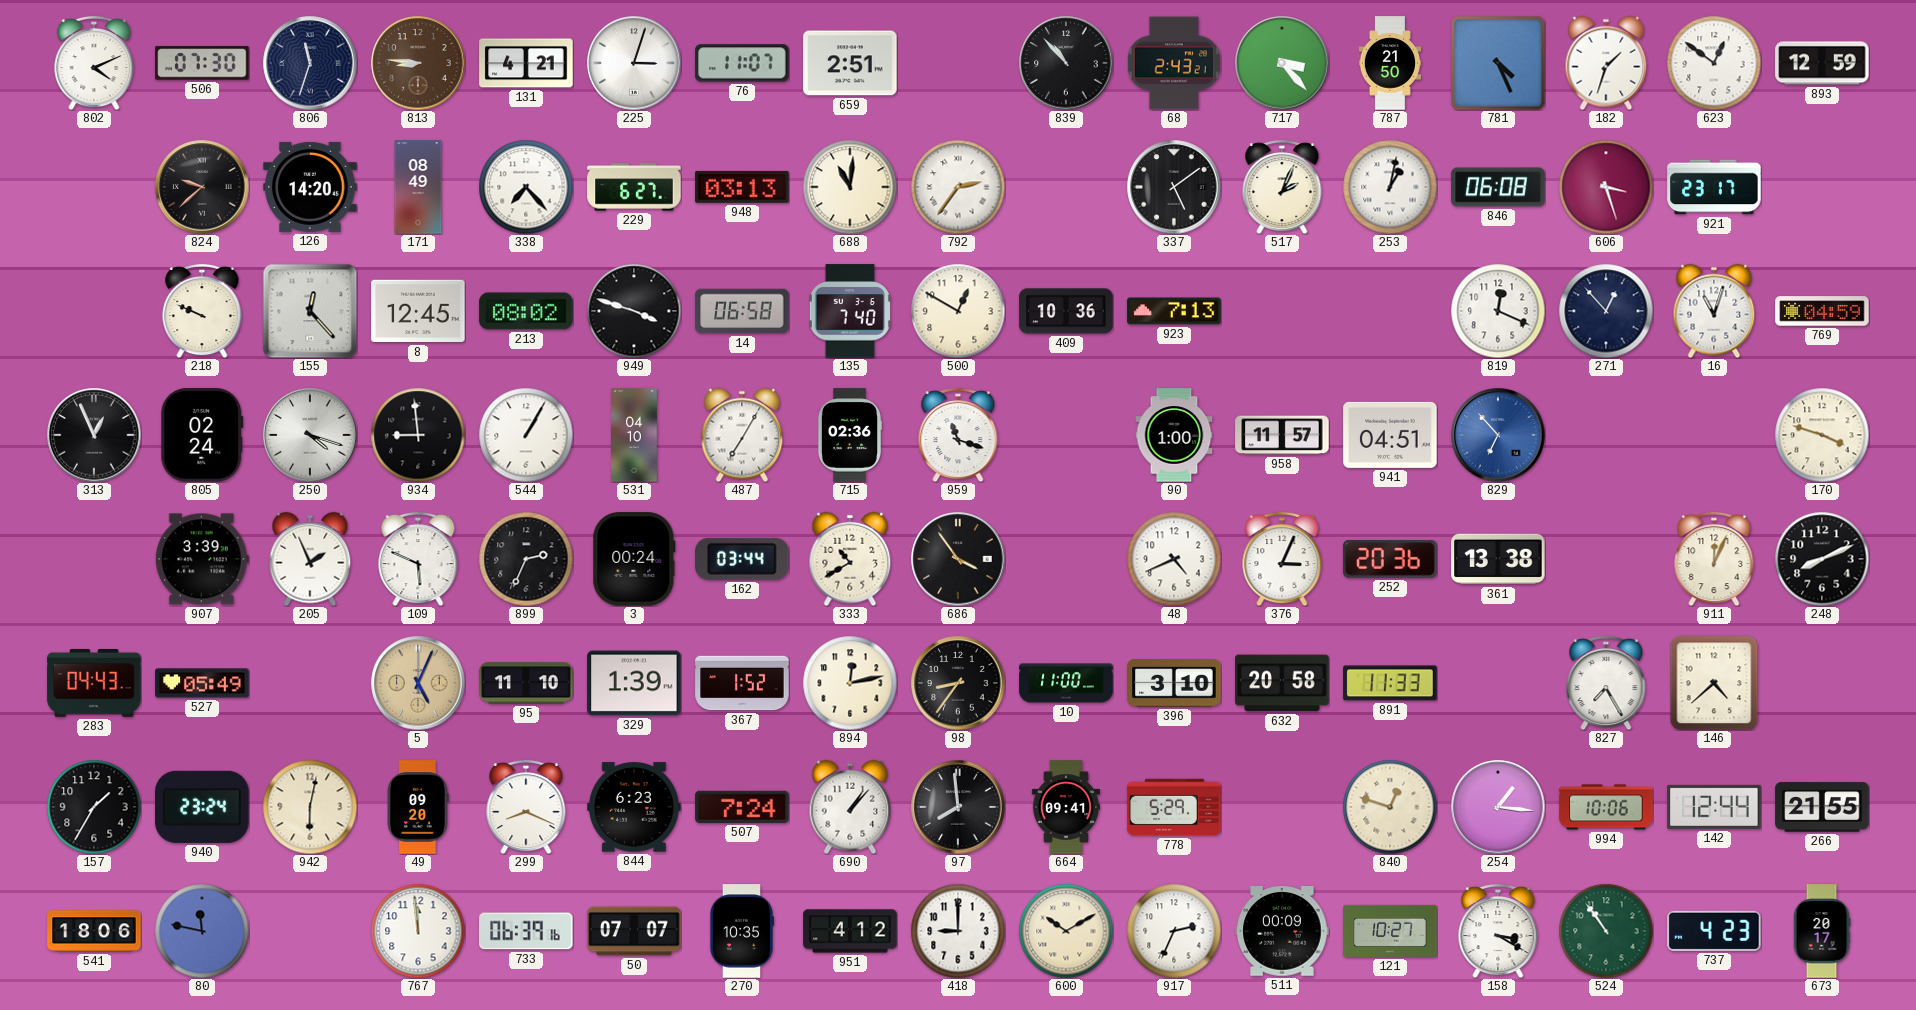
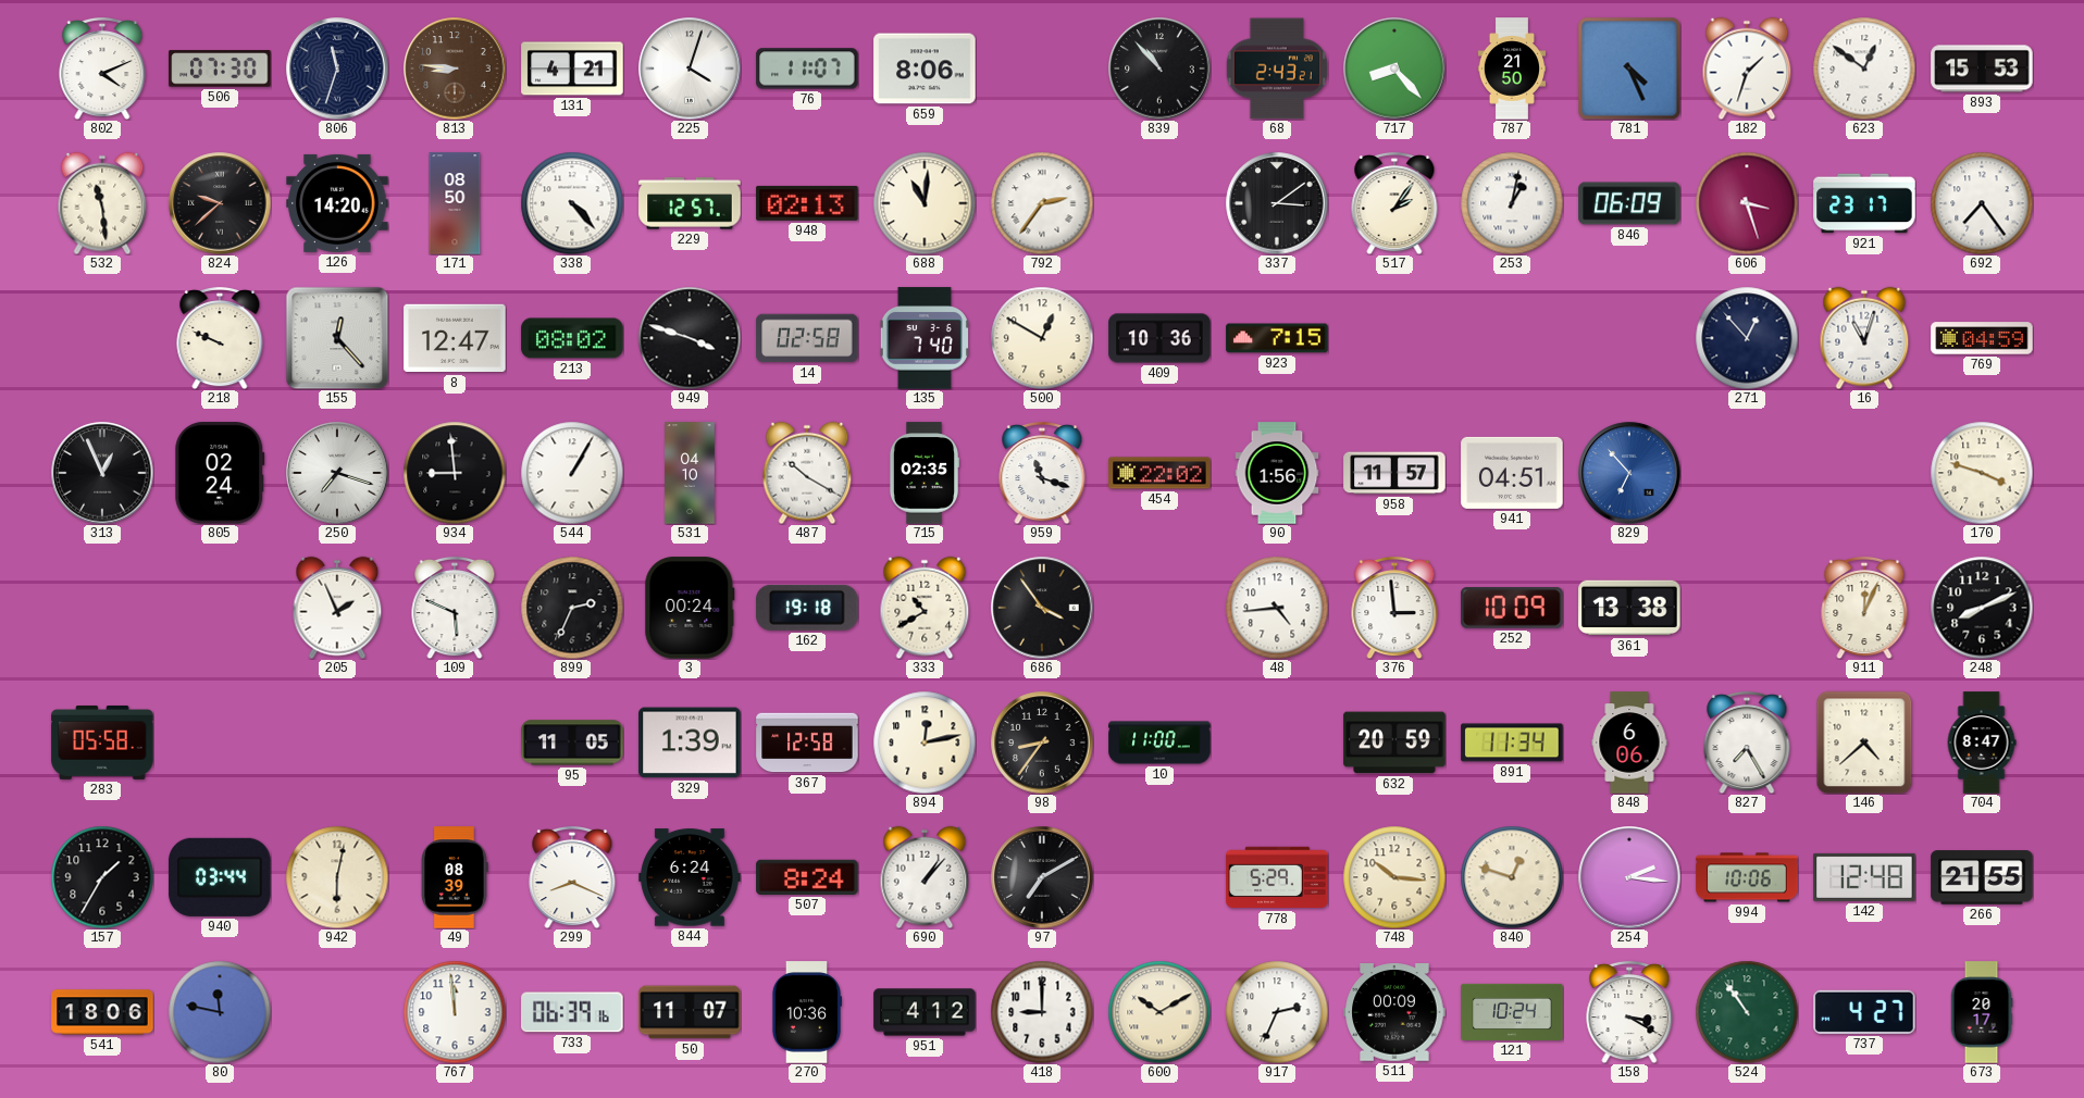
225: 3:03 -> 4:03
659: 2:51 -> 8:06
717: 3:23 -> 8:23
893: 12:59 -> 15:53
532: none -> 11:29
171: 08:49 -> 08:50
338: 7:23 -> 4:23
229: 6:27 -> 12:57
948: 03:13 -> 02:13
337: 5:09 -> 3:09
517: 2:04 -> 2:06
846: 06:08 -> 06:09
692: none -> 7:24
8: 12:45 -> 12:47
14: 06:58 -> 02:58
923: 7:13 -> 7:15
819: 12:19 -> none
250: 4:18 -> 7:18
487: 7:05 -> 10:20
715: 02:36 -> 02:35
454: none -> 22:02
90: 1:00 -> 1:56
907: 3:39 -> none
162: 03:44 -> 19:18
48: 4:41 -> 4:44
376: 3:04 -> 2:59
252: 20:36 -> 10:09
283: 04:43 -> 05:58
527: 05:49 -> none
5: 5:04 -> none
95: 11:10 -> 11:05
367: 1:52 -> 12:58
396: 3:10 -> none
632: 20:58 -> 20:59
891: 11:33 -> 11:34
848: none -> 6:06
704: none -> 8:47
940: 23:24 -> 03:44
49: 09:20 -> 08:39
844: 6:23 -> 6:24
507: 7:24 -> 8:24
97: 7:59 -> 7:10
664: 09:41 -> none
748: none -> 10:16
254: 1:16 -> 2:16
142: 12:44 -> 12:48
50: 07:07 -> 11:07
270: 10:35 -> 10:36
121: 10:27 -> 10:24
737: 4:23 -> 4:27
